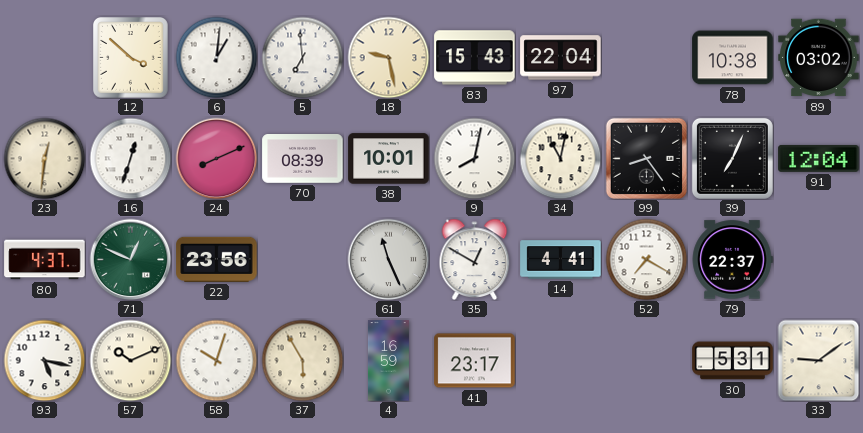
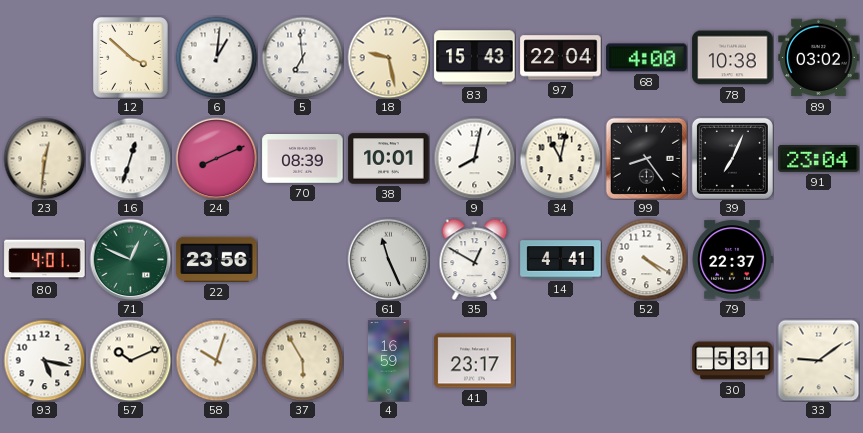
68: none -> 4:00
91: 12:04 -> 23:04
80: 4:37 -> 4:01
52: 7:20 -> 4:20
